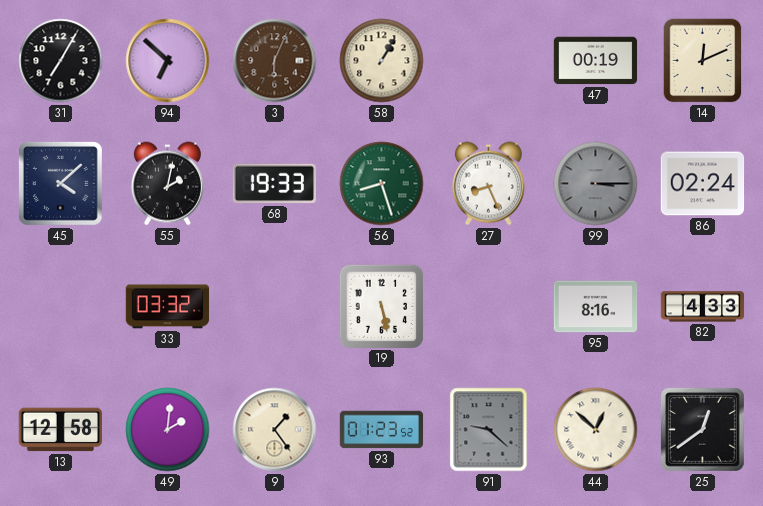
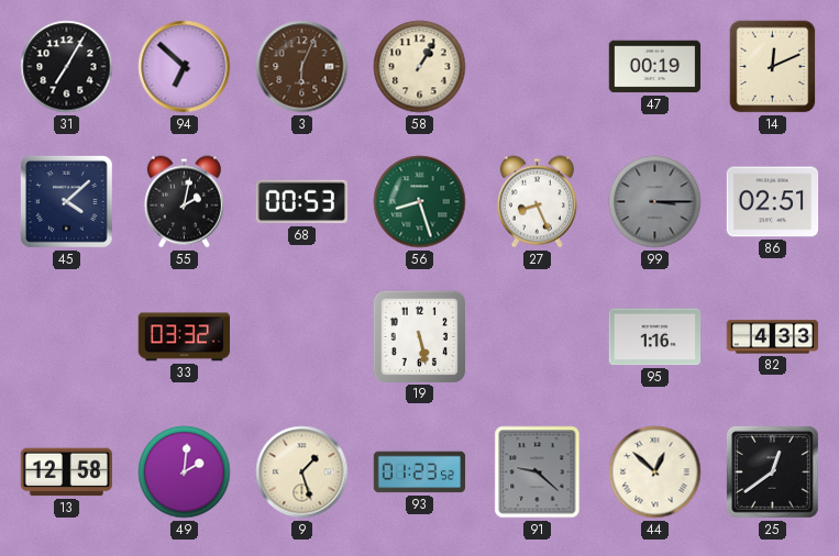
68: 19:33 -> 00:53
86: 02:24 -> 02:51
95: 8:16 -> 1:16
9: 1:24 -> 1:27
